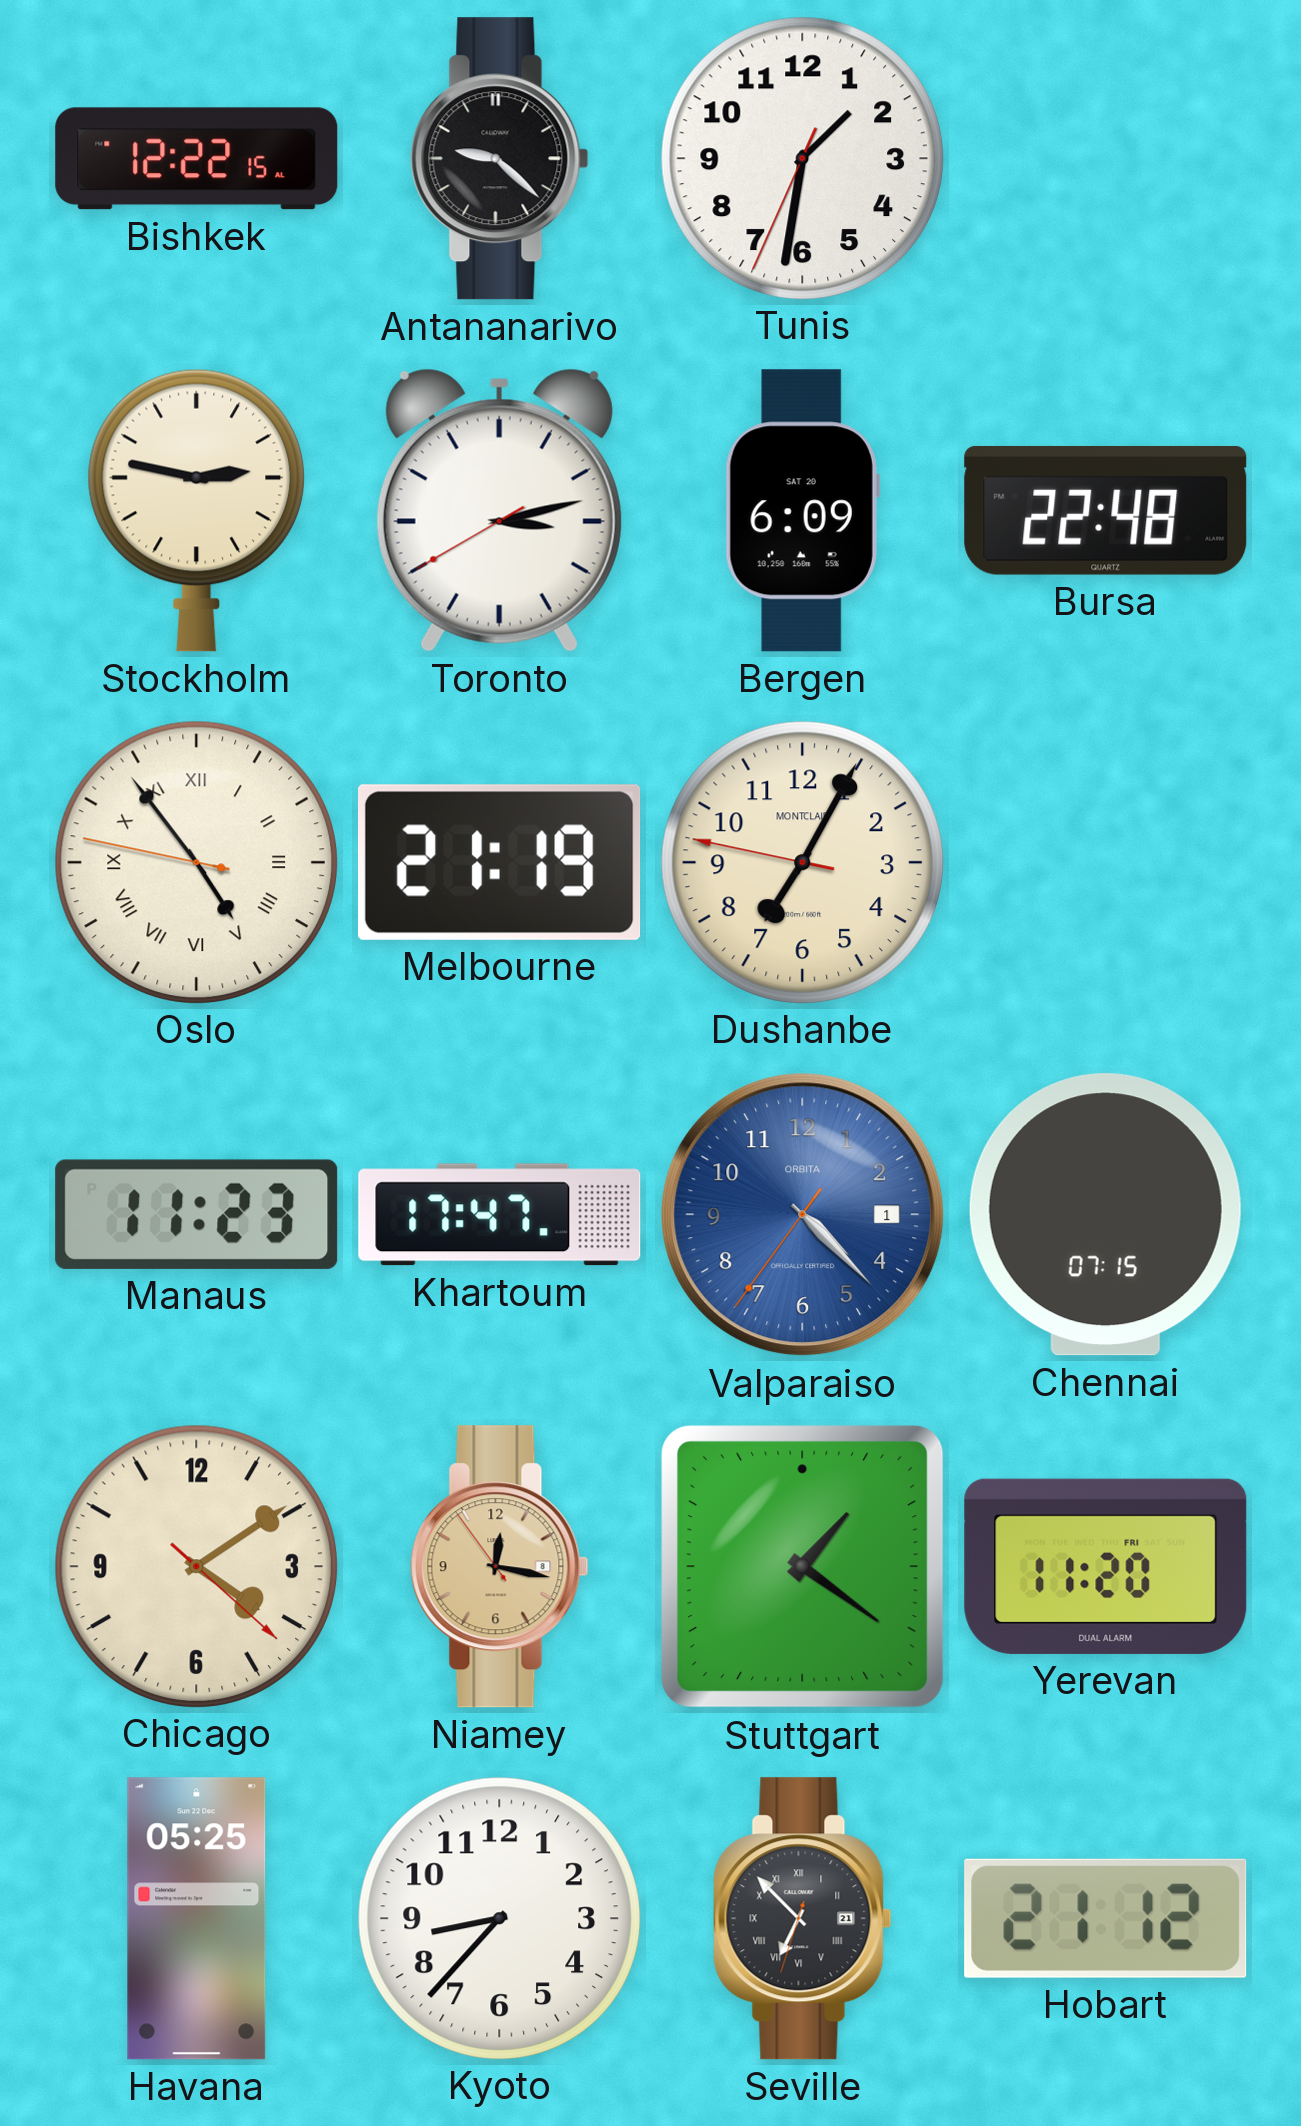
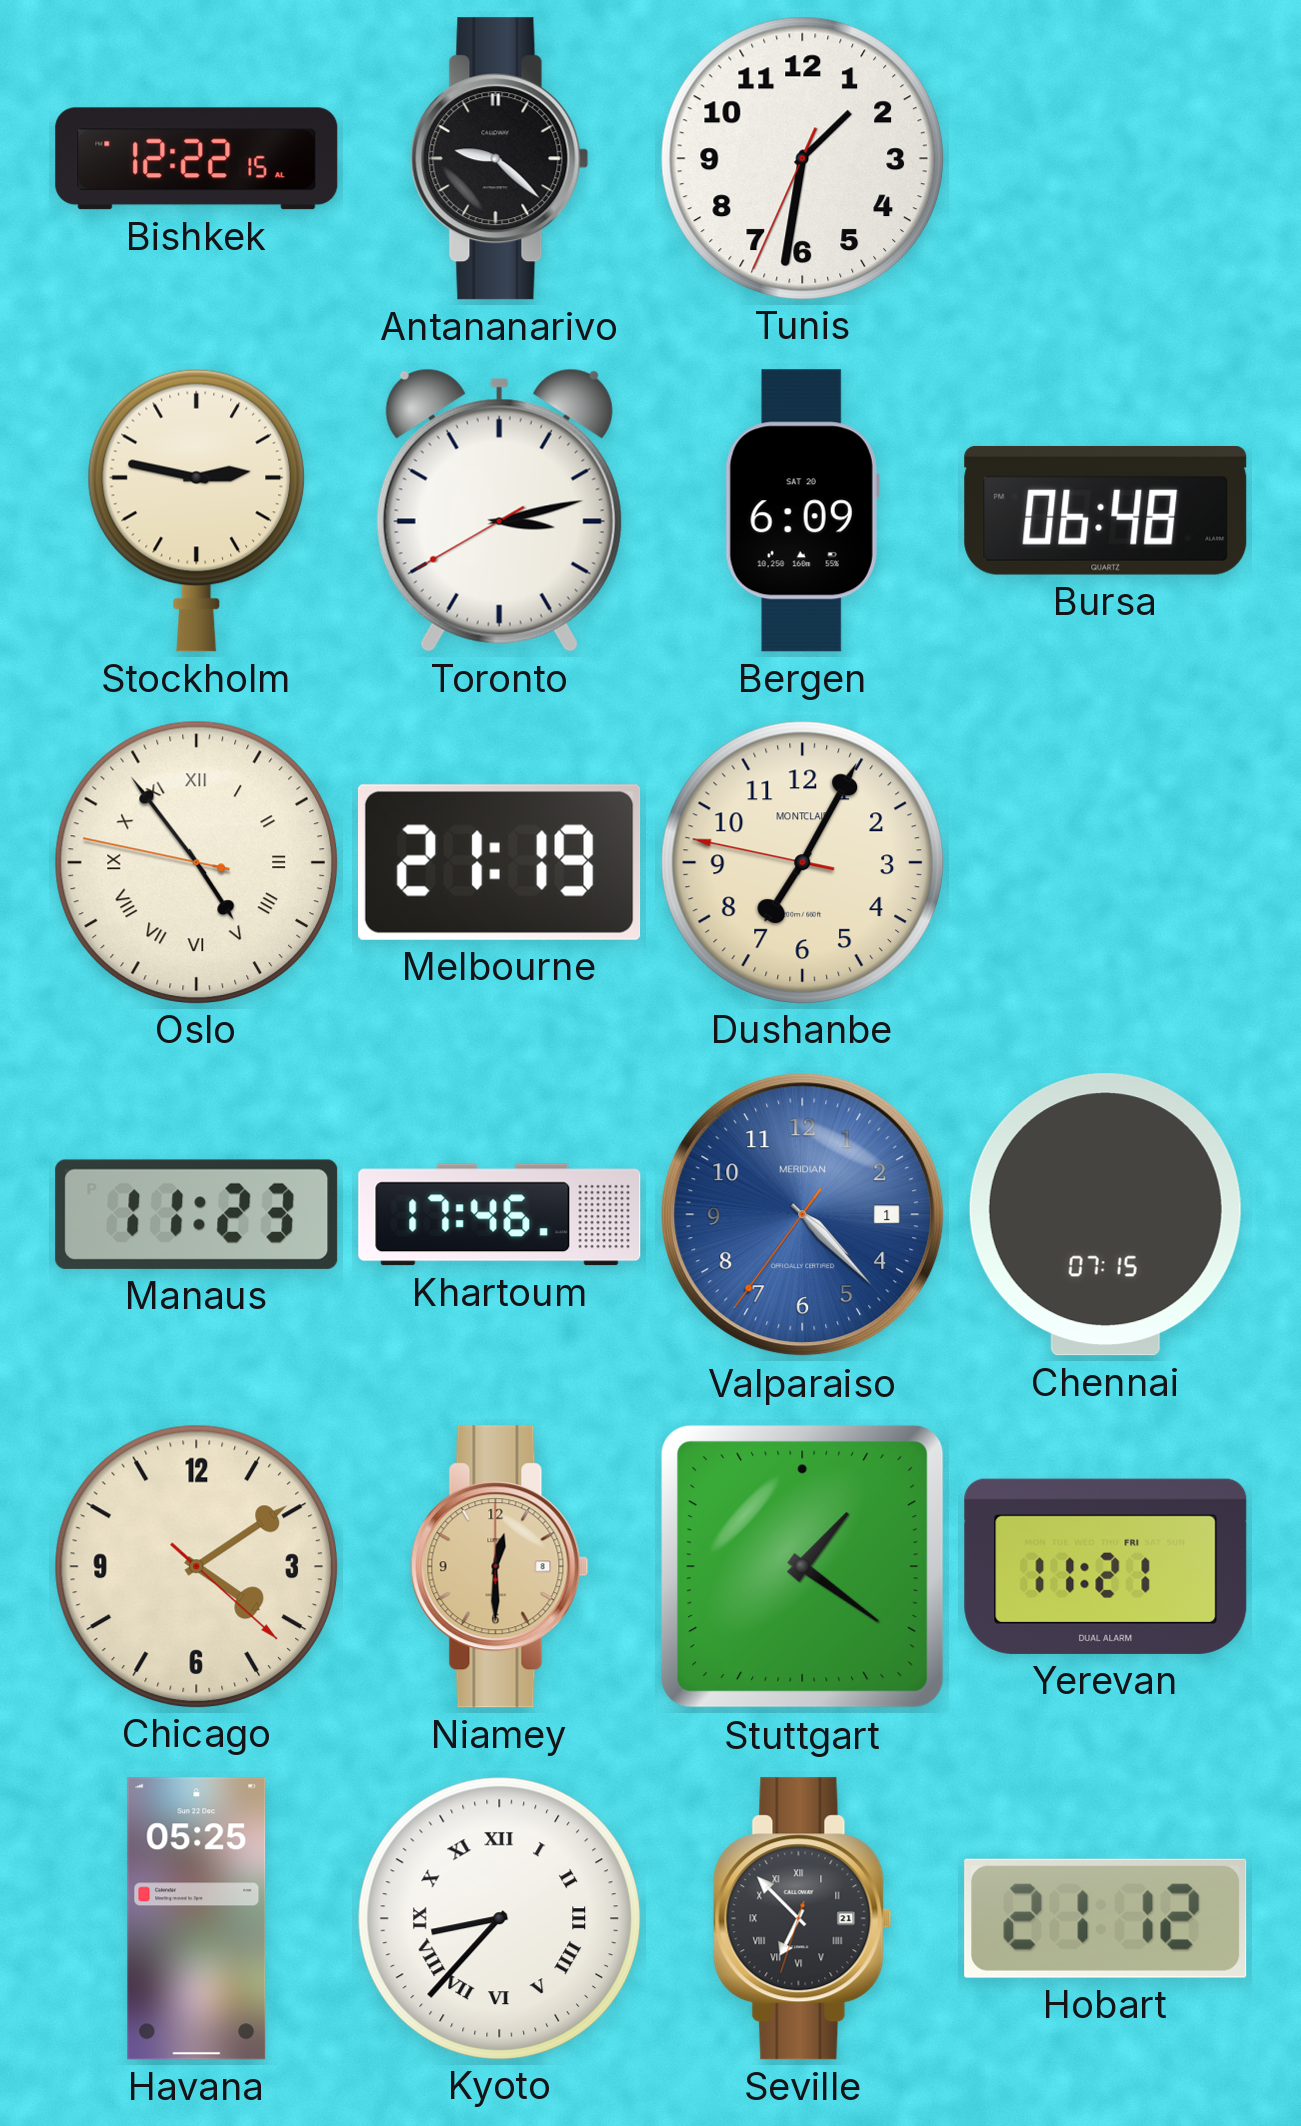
Bursa: 22:48 -> 06:48
Khartoum: 17:47 -> 17:46
Valparaiso brand: ORBITA -> MERIDIAN
Niamey: 12:16 -> 12:30
Yerevan: 11:20 -> 11:21
Kyoto numerals: Arabic -> Roman
